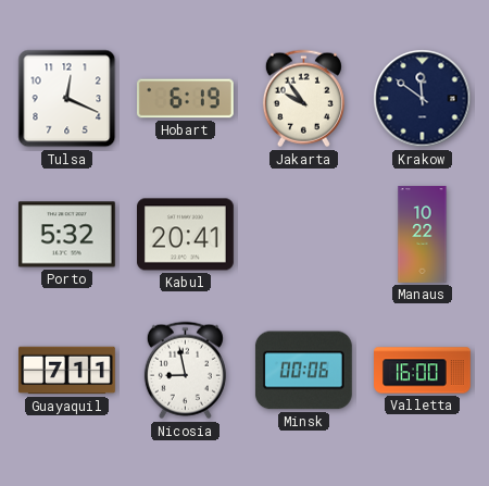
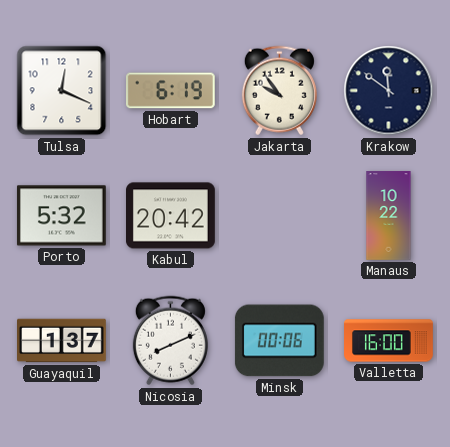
Kabul: 20:41 -> 20:42
Guayaquil: 7:11 -> 1:37
Nicosia: 8:58 -> 8:11
